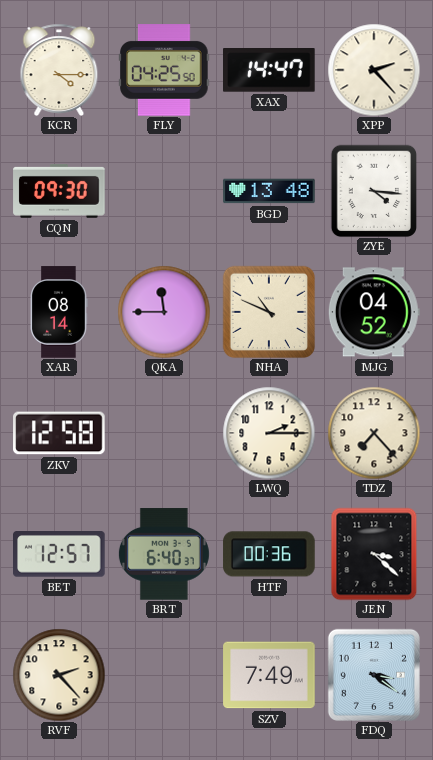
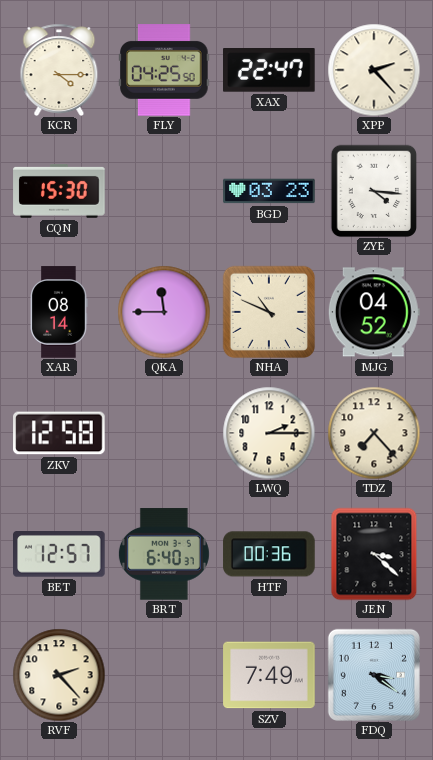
XAX: 14:47 -> 22:47
CQN: 09:30 -> 15:30
BGD: 13:48 -> 03:23
